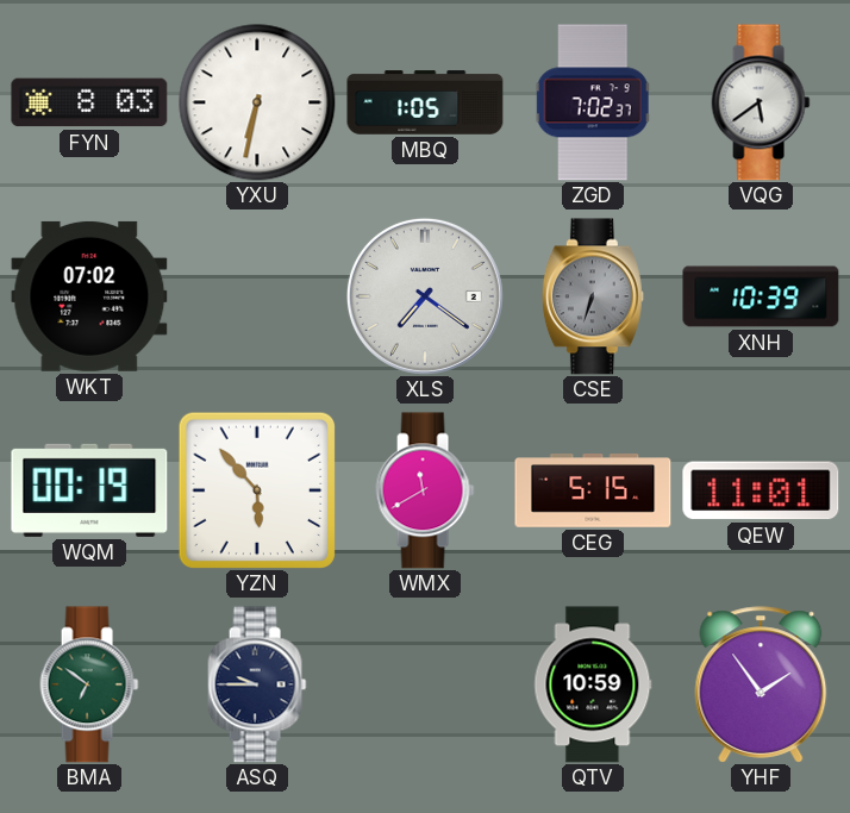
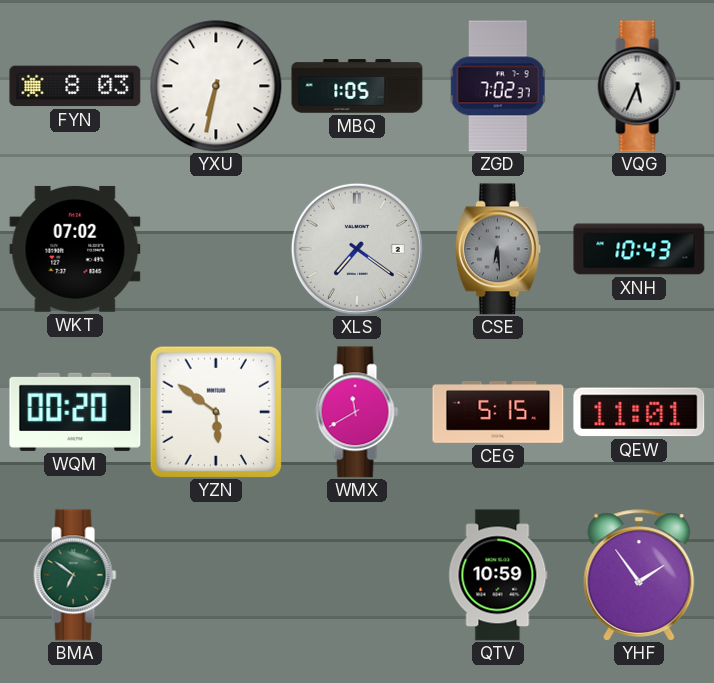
VQG: 5:39 -> 5:34
CSE: 6:33 -> 6:29
XNH: 10:39 -> 10:43
WQM: 00:19 -> 00:20
YZN: 5:53 -> 5:51
ASQ: 9:45 -> none
